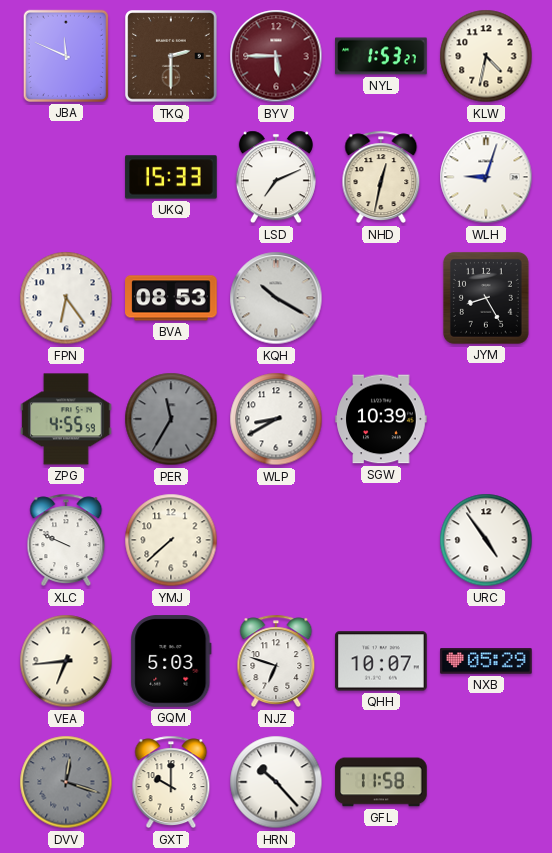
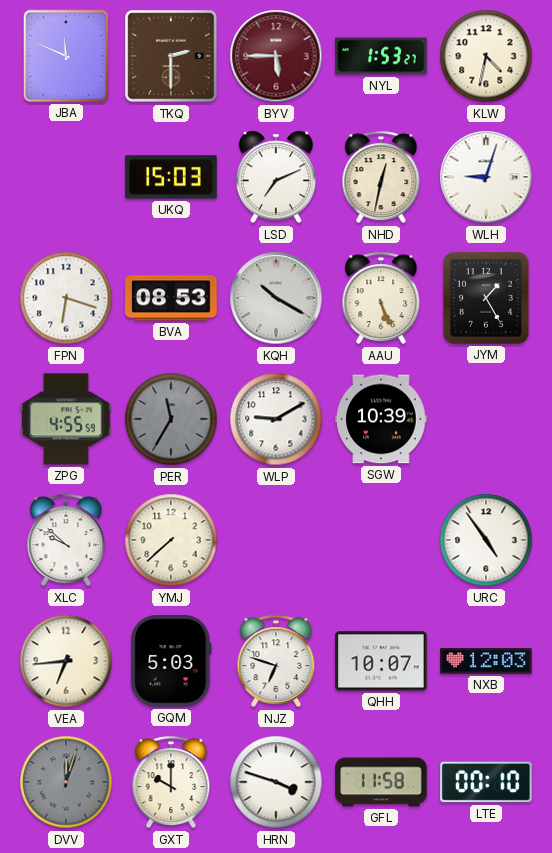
UKQ: 15:33 -> 15:03
FPN: 6:24 -> 6:18
AAU: none -> 5:26
JYM: 8:25 -> 1:25
WLP: 8:40 -> 9:10
XLC: 9:49 -> 9:52
NXB: 05:29 -> 12:03
DVV: 12:18 -> 12:03
HRN: 10:23 -> 3:48
LTE: none -> 00:10
